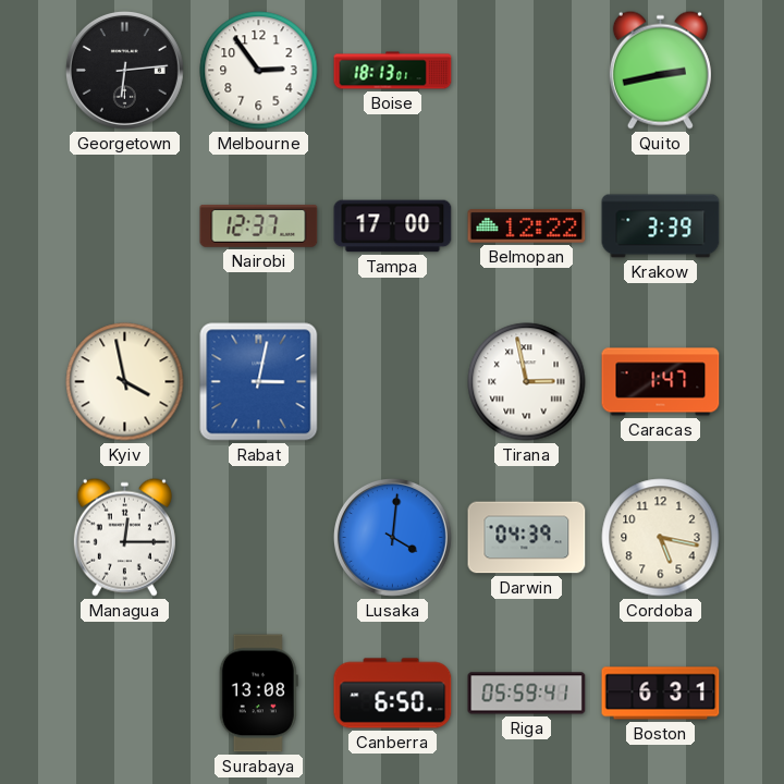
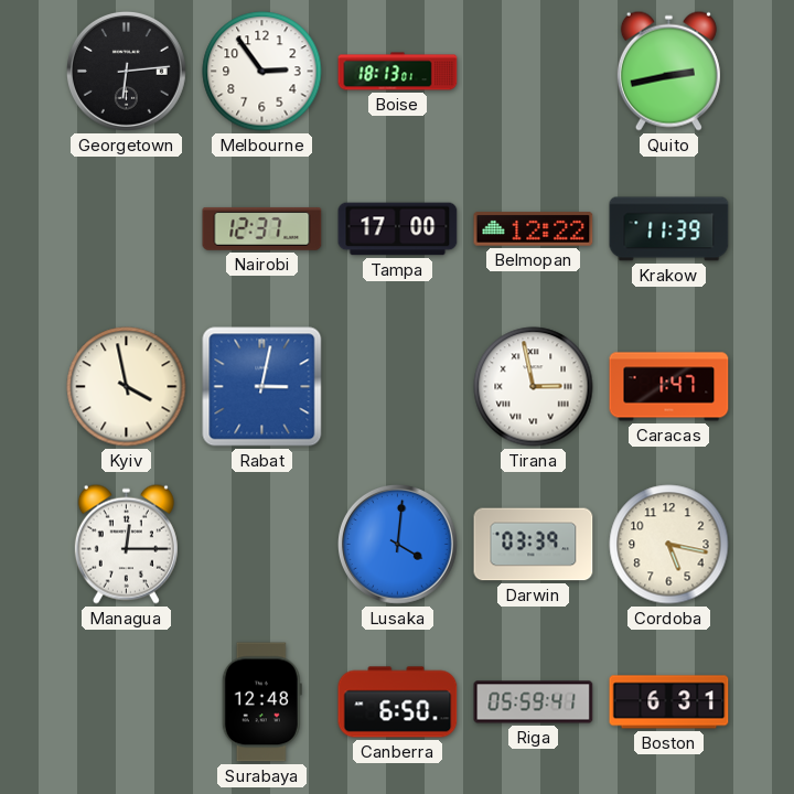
Krakow: 3:39 -> 11:39
Darwin: 04:39 -> 03:39
Surabaya: 13:08 -> 12:48
